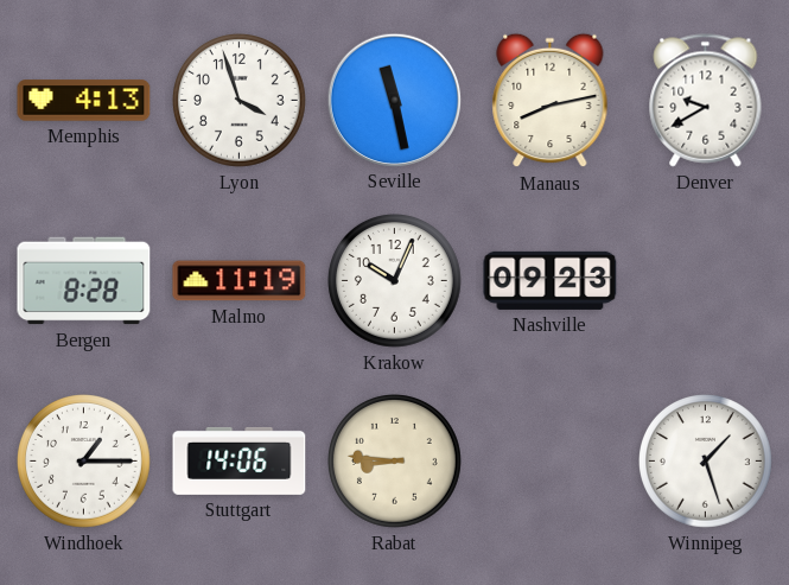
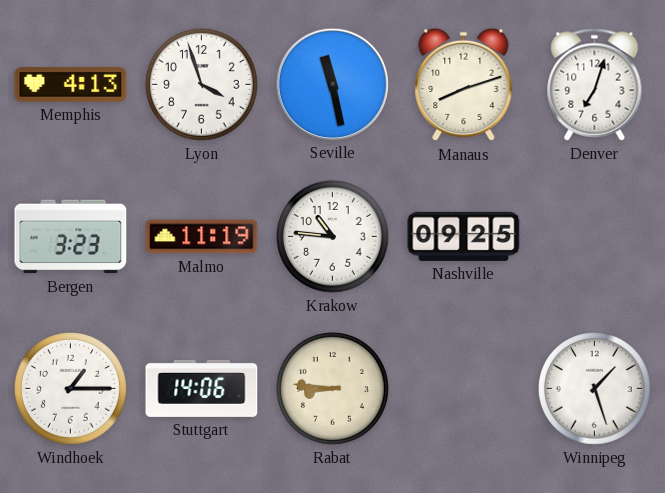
Manaus: 8:13 -> 8:12
Denver: 9:40 -> 7:03
Bergen: 8:28 -> 3:23
Krakow: 10:04 -> 10:46
Nashville: 09:23 -> 09:25
